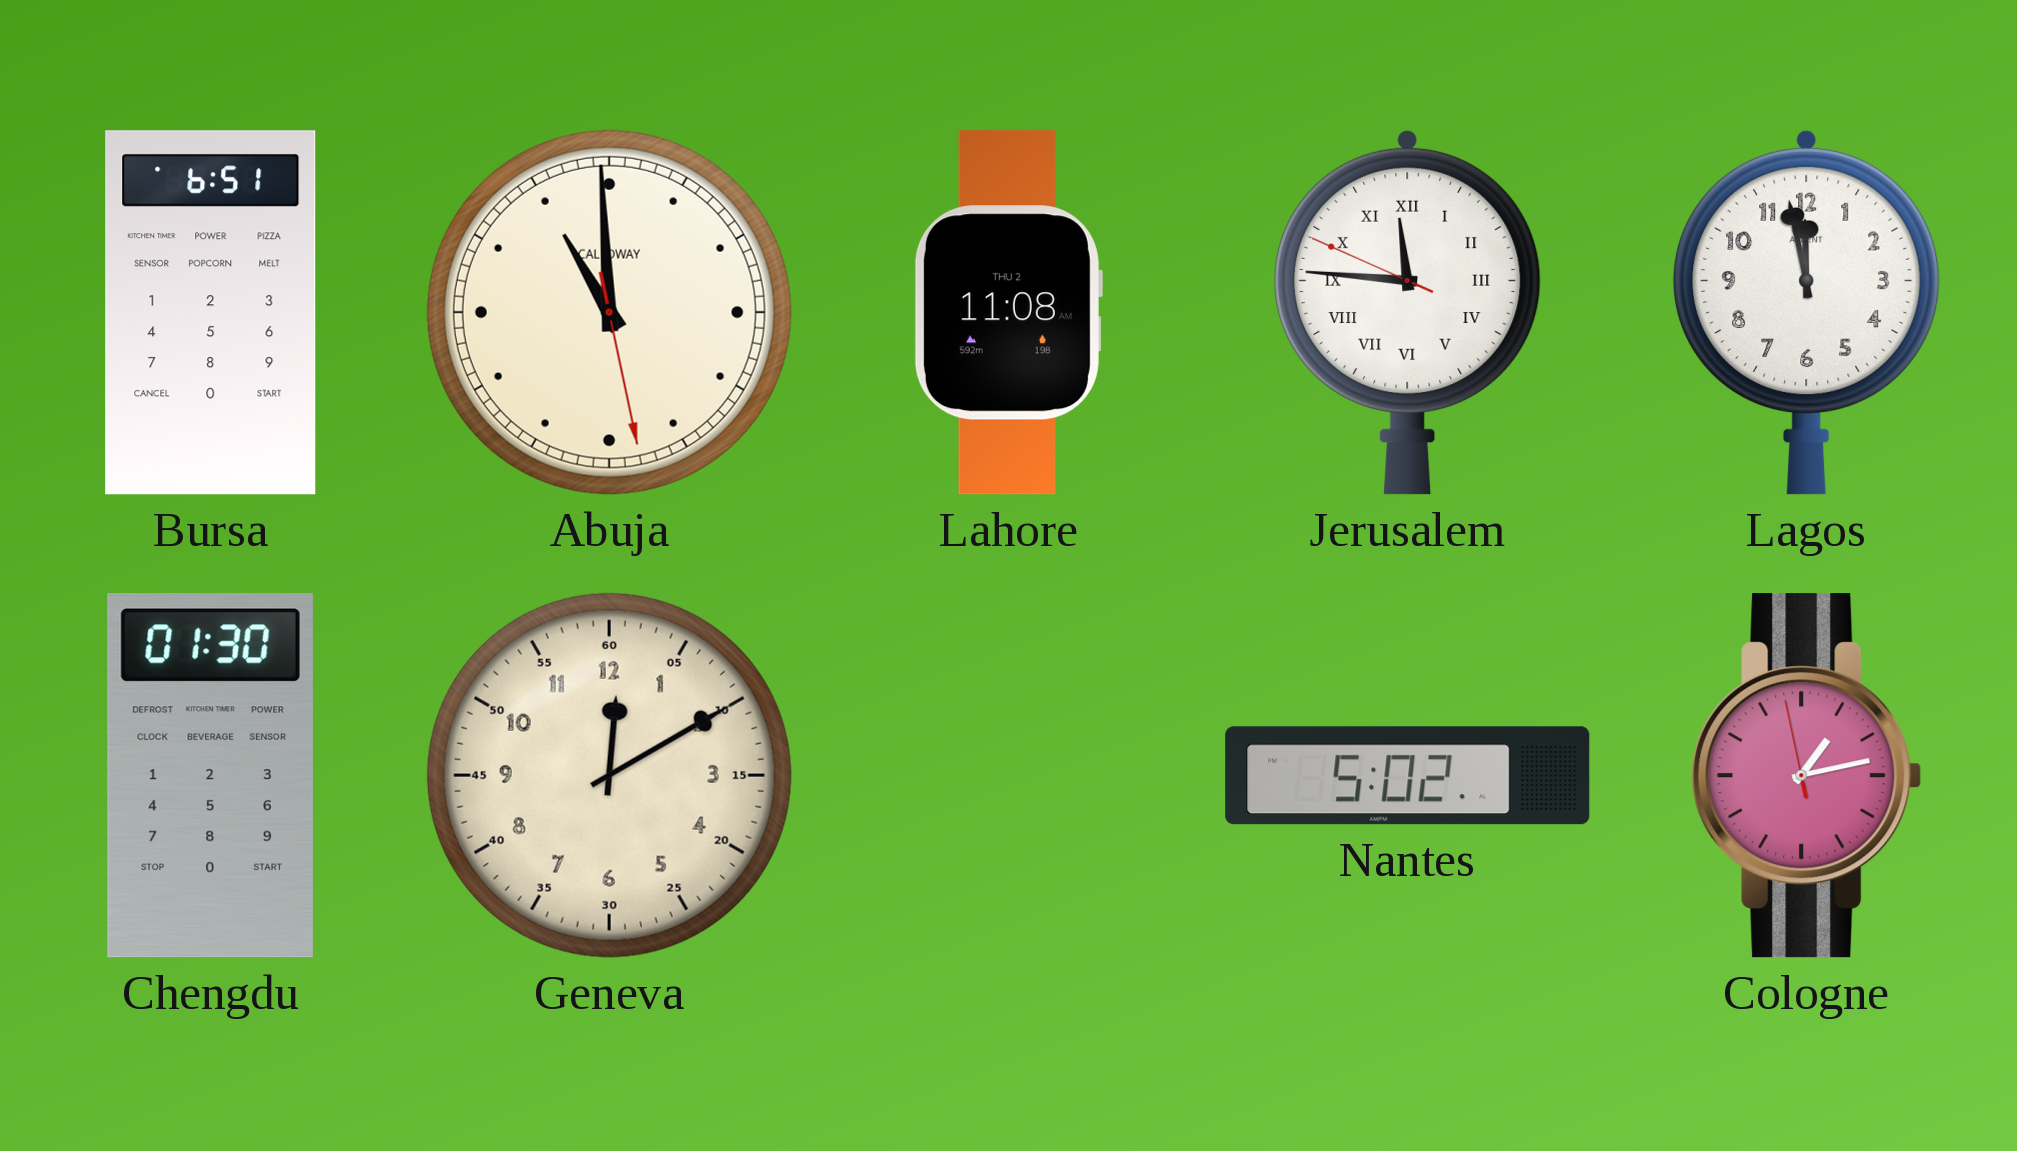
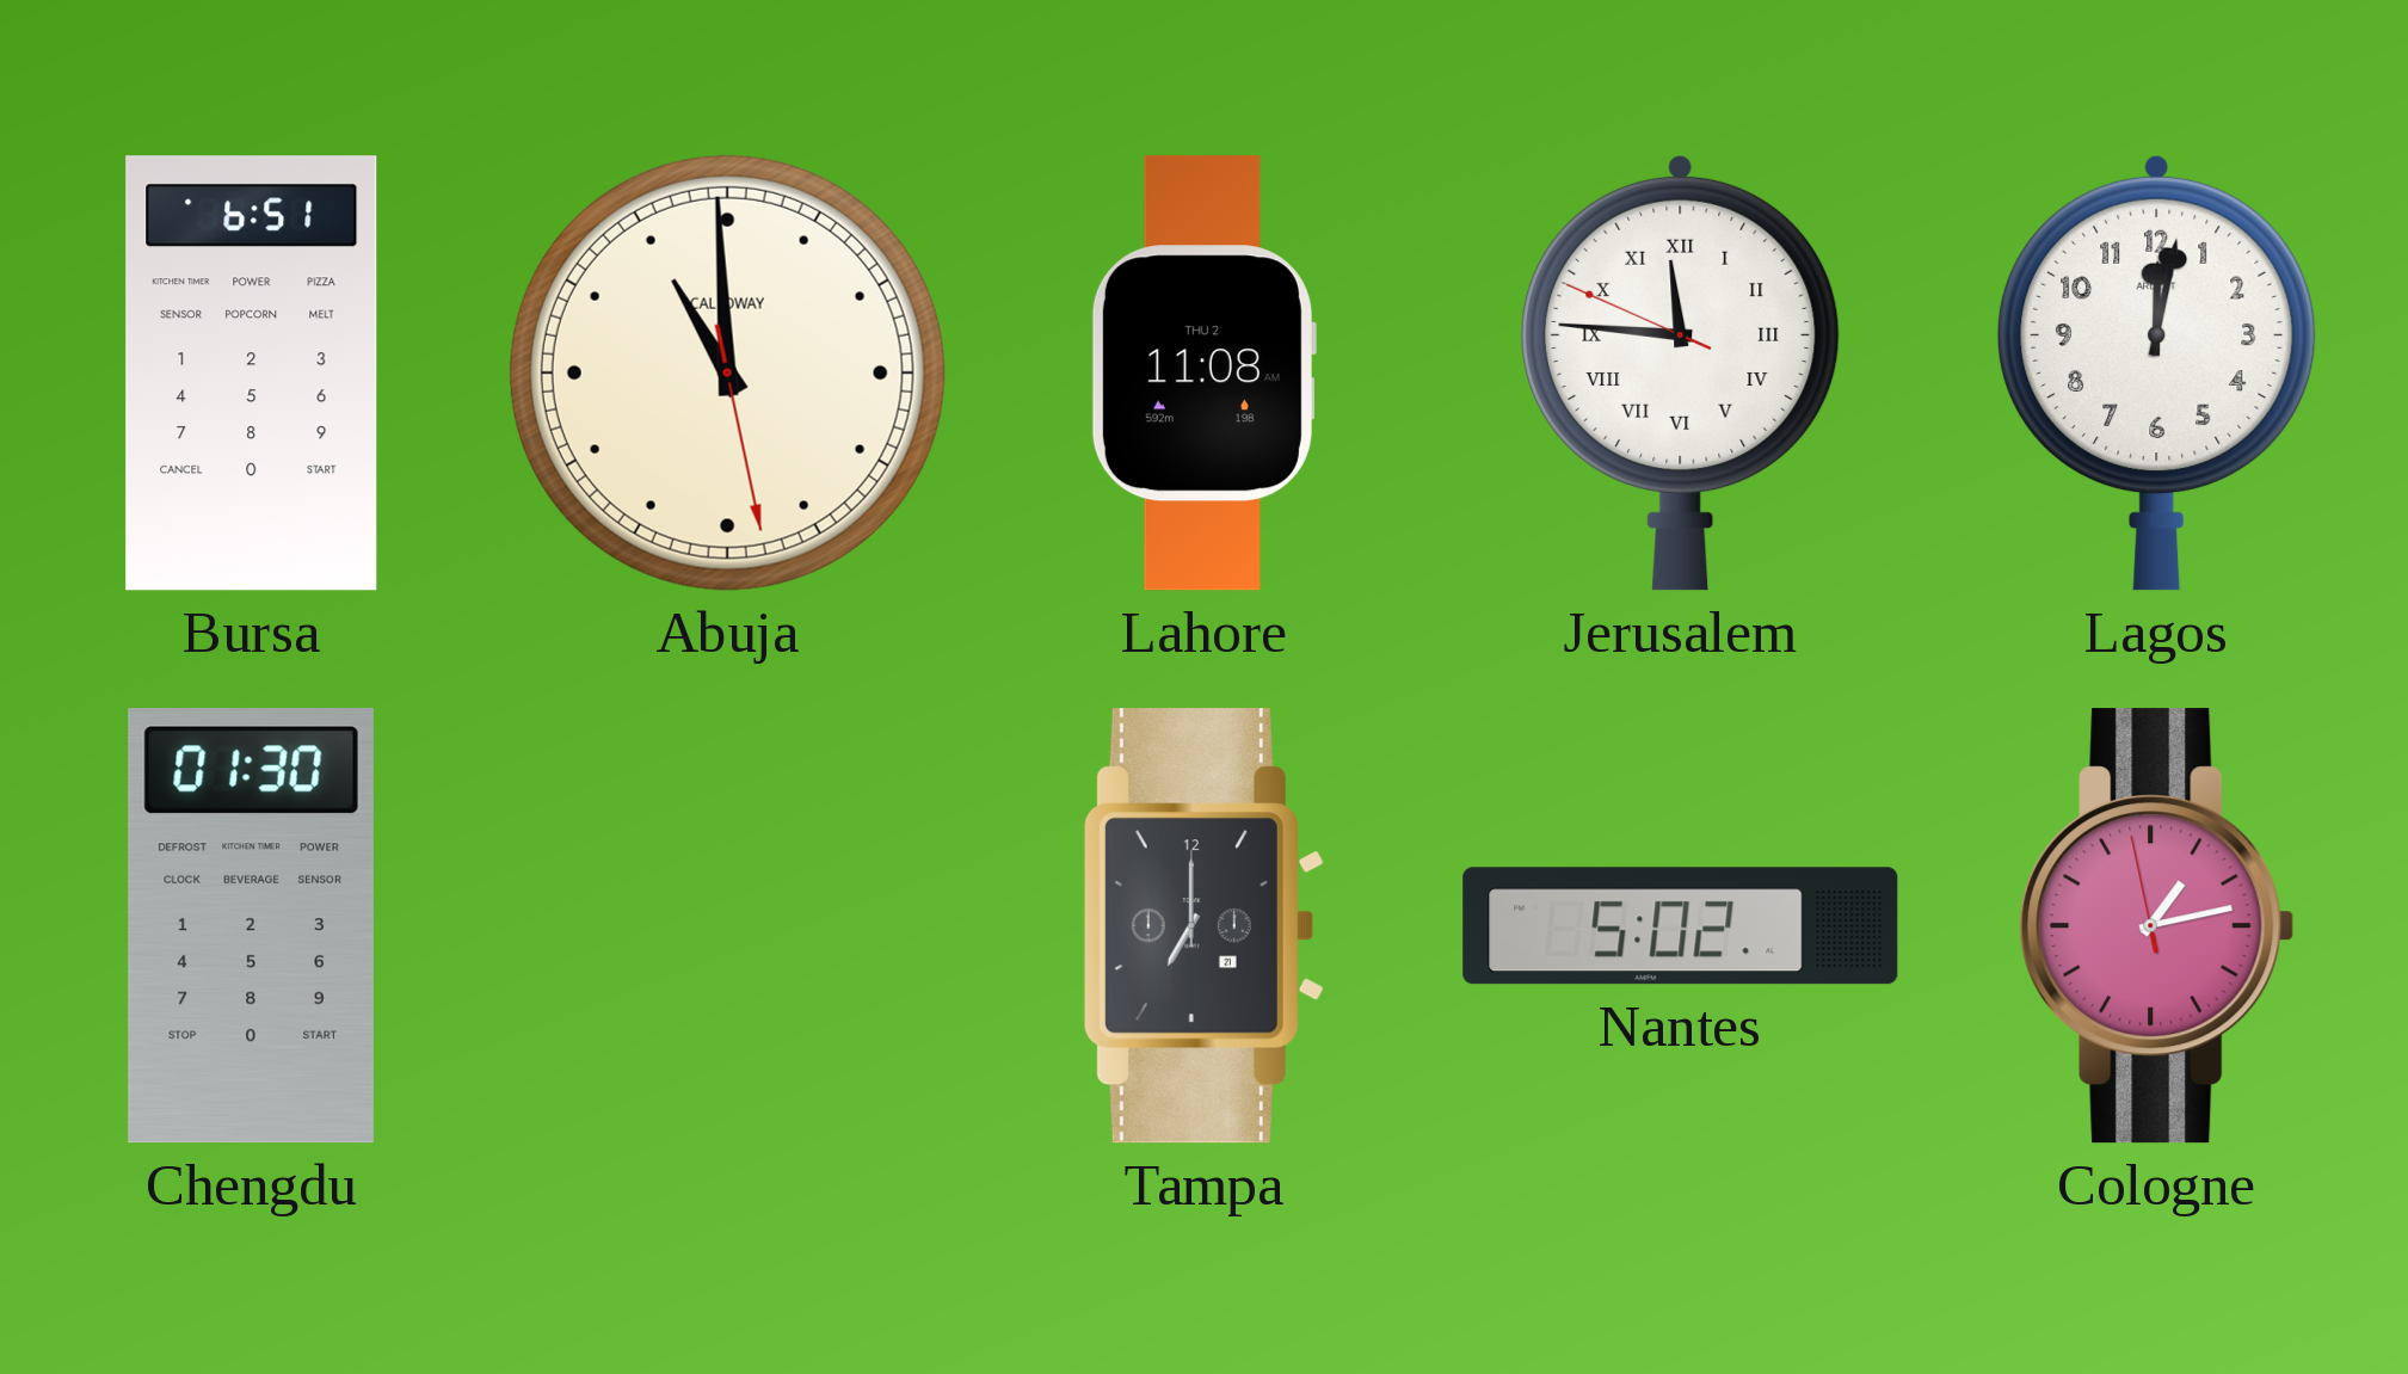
Lagos: 11:58 -> 12:02
Geneva: 12:10 -> none
Tampa: none -> 7:00
